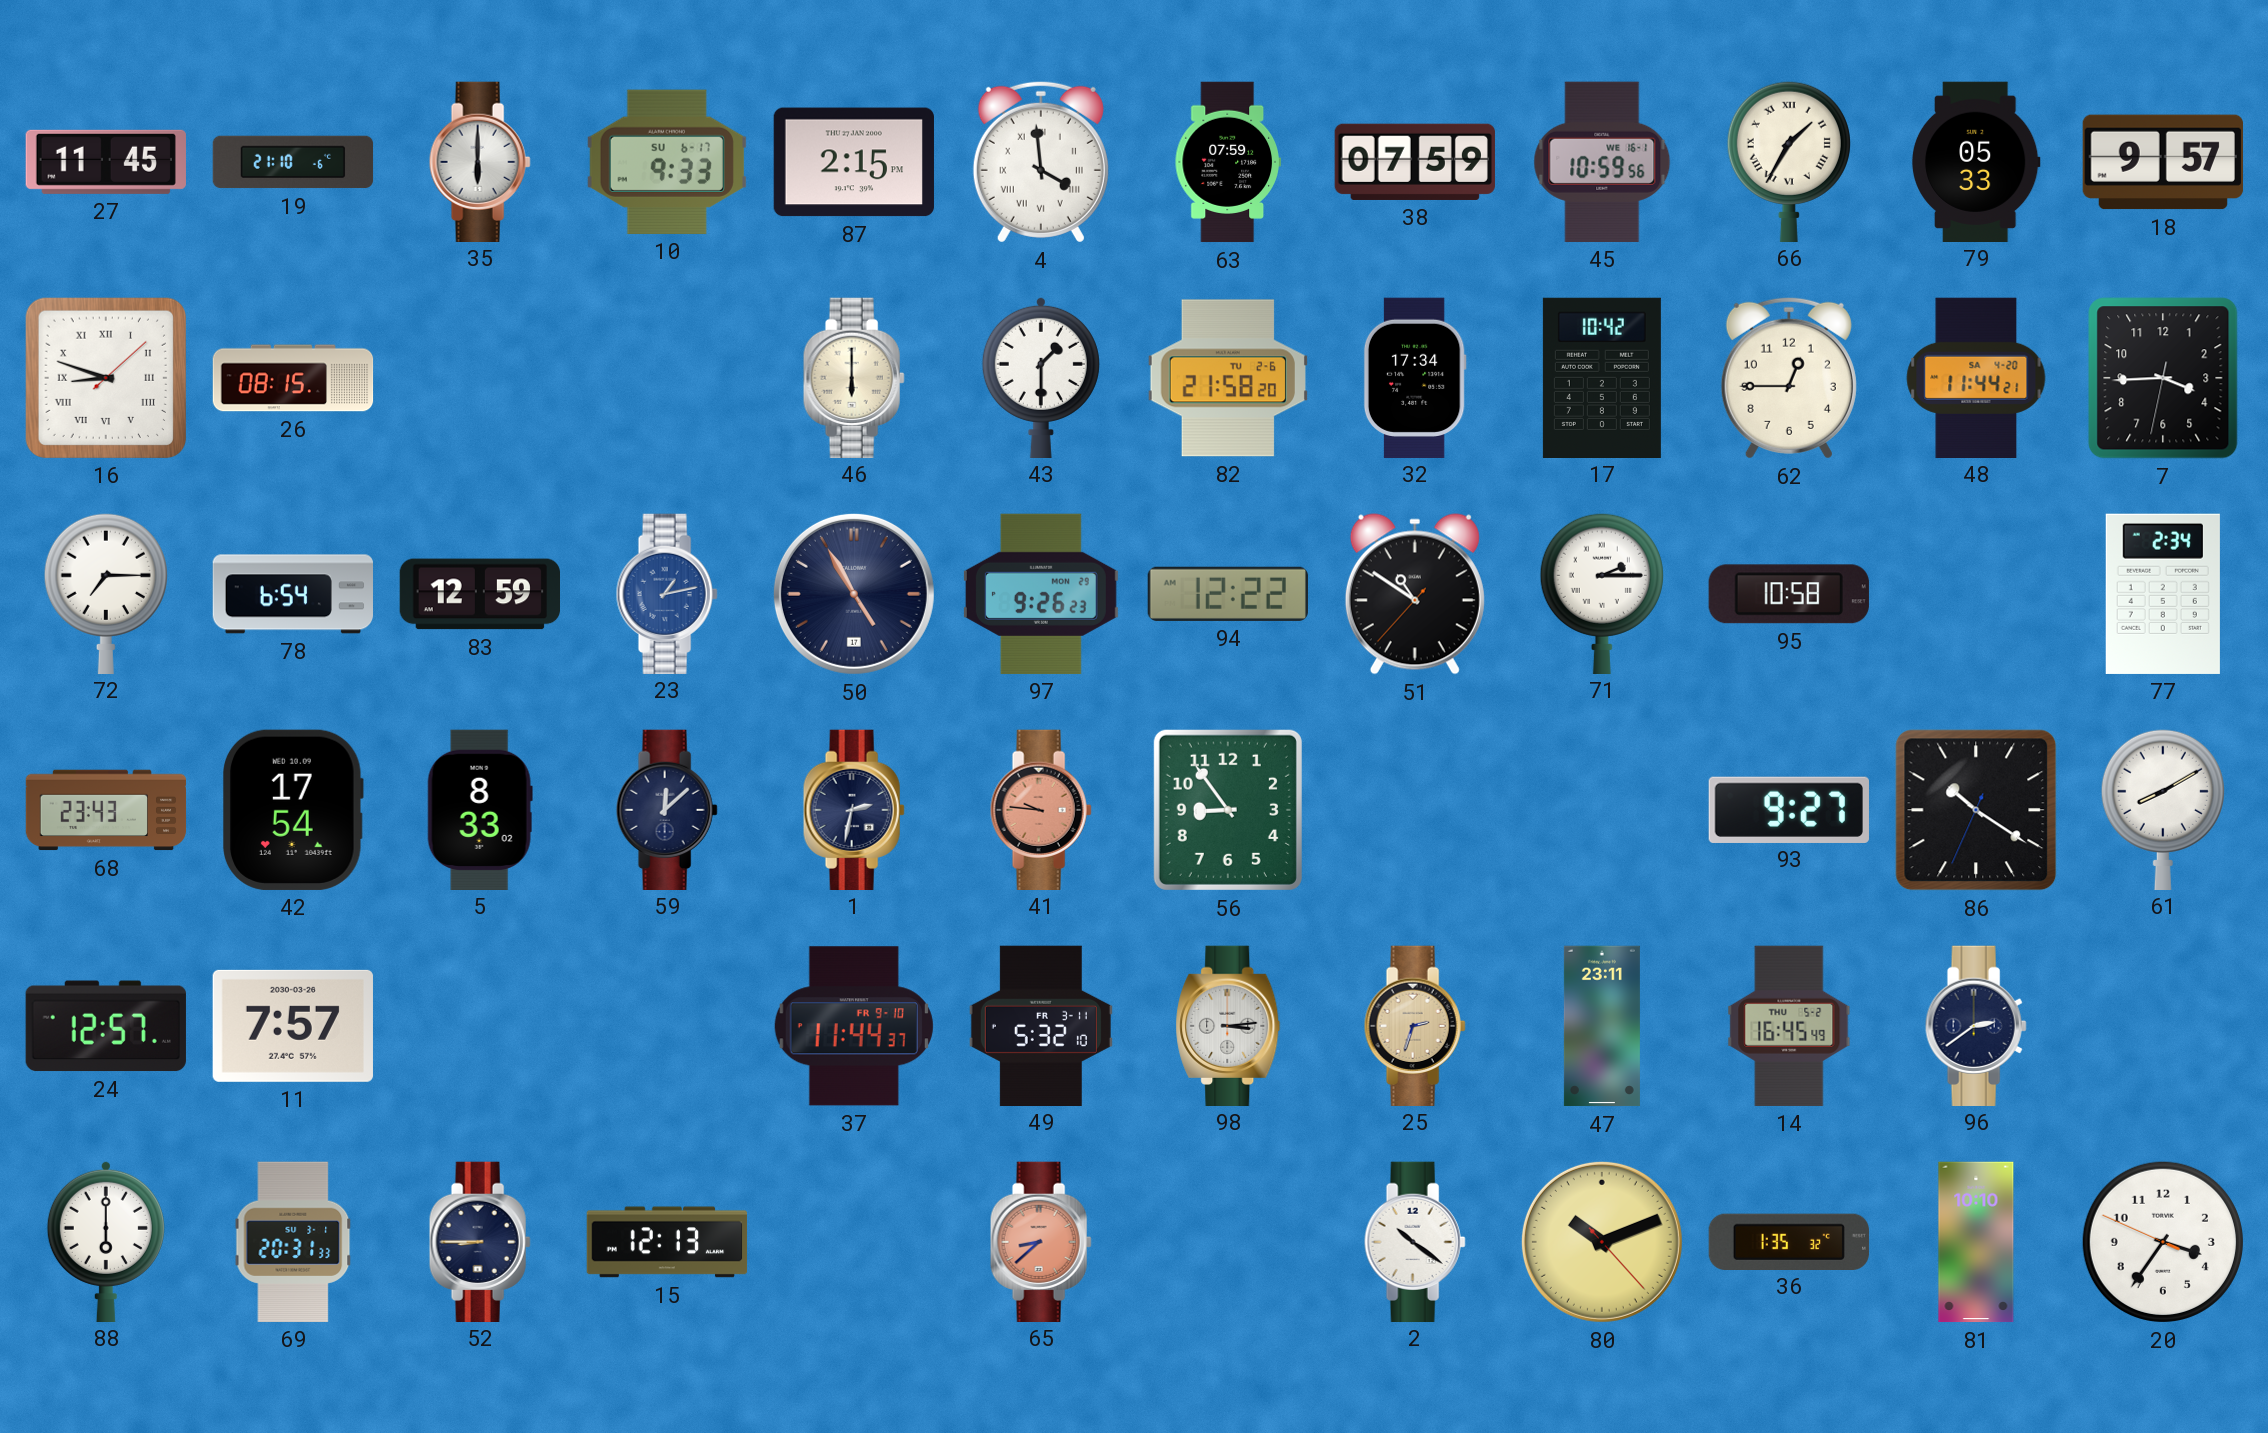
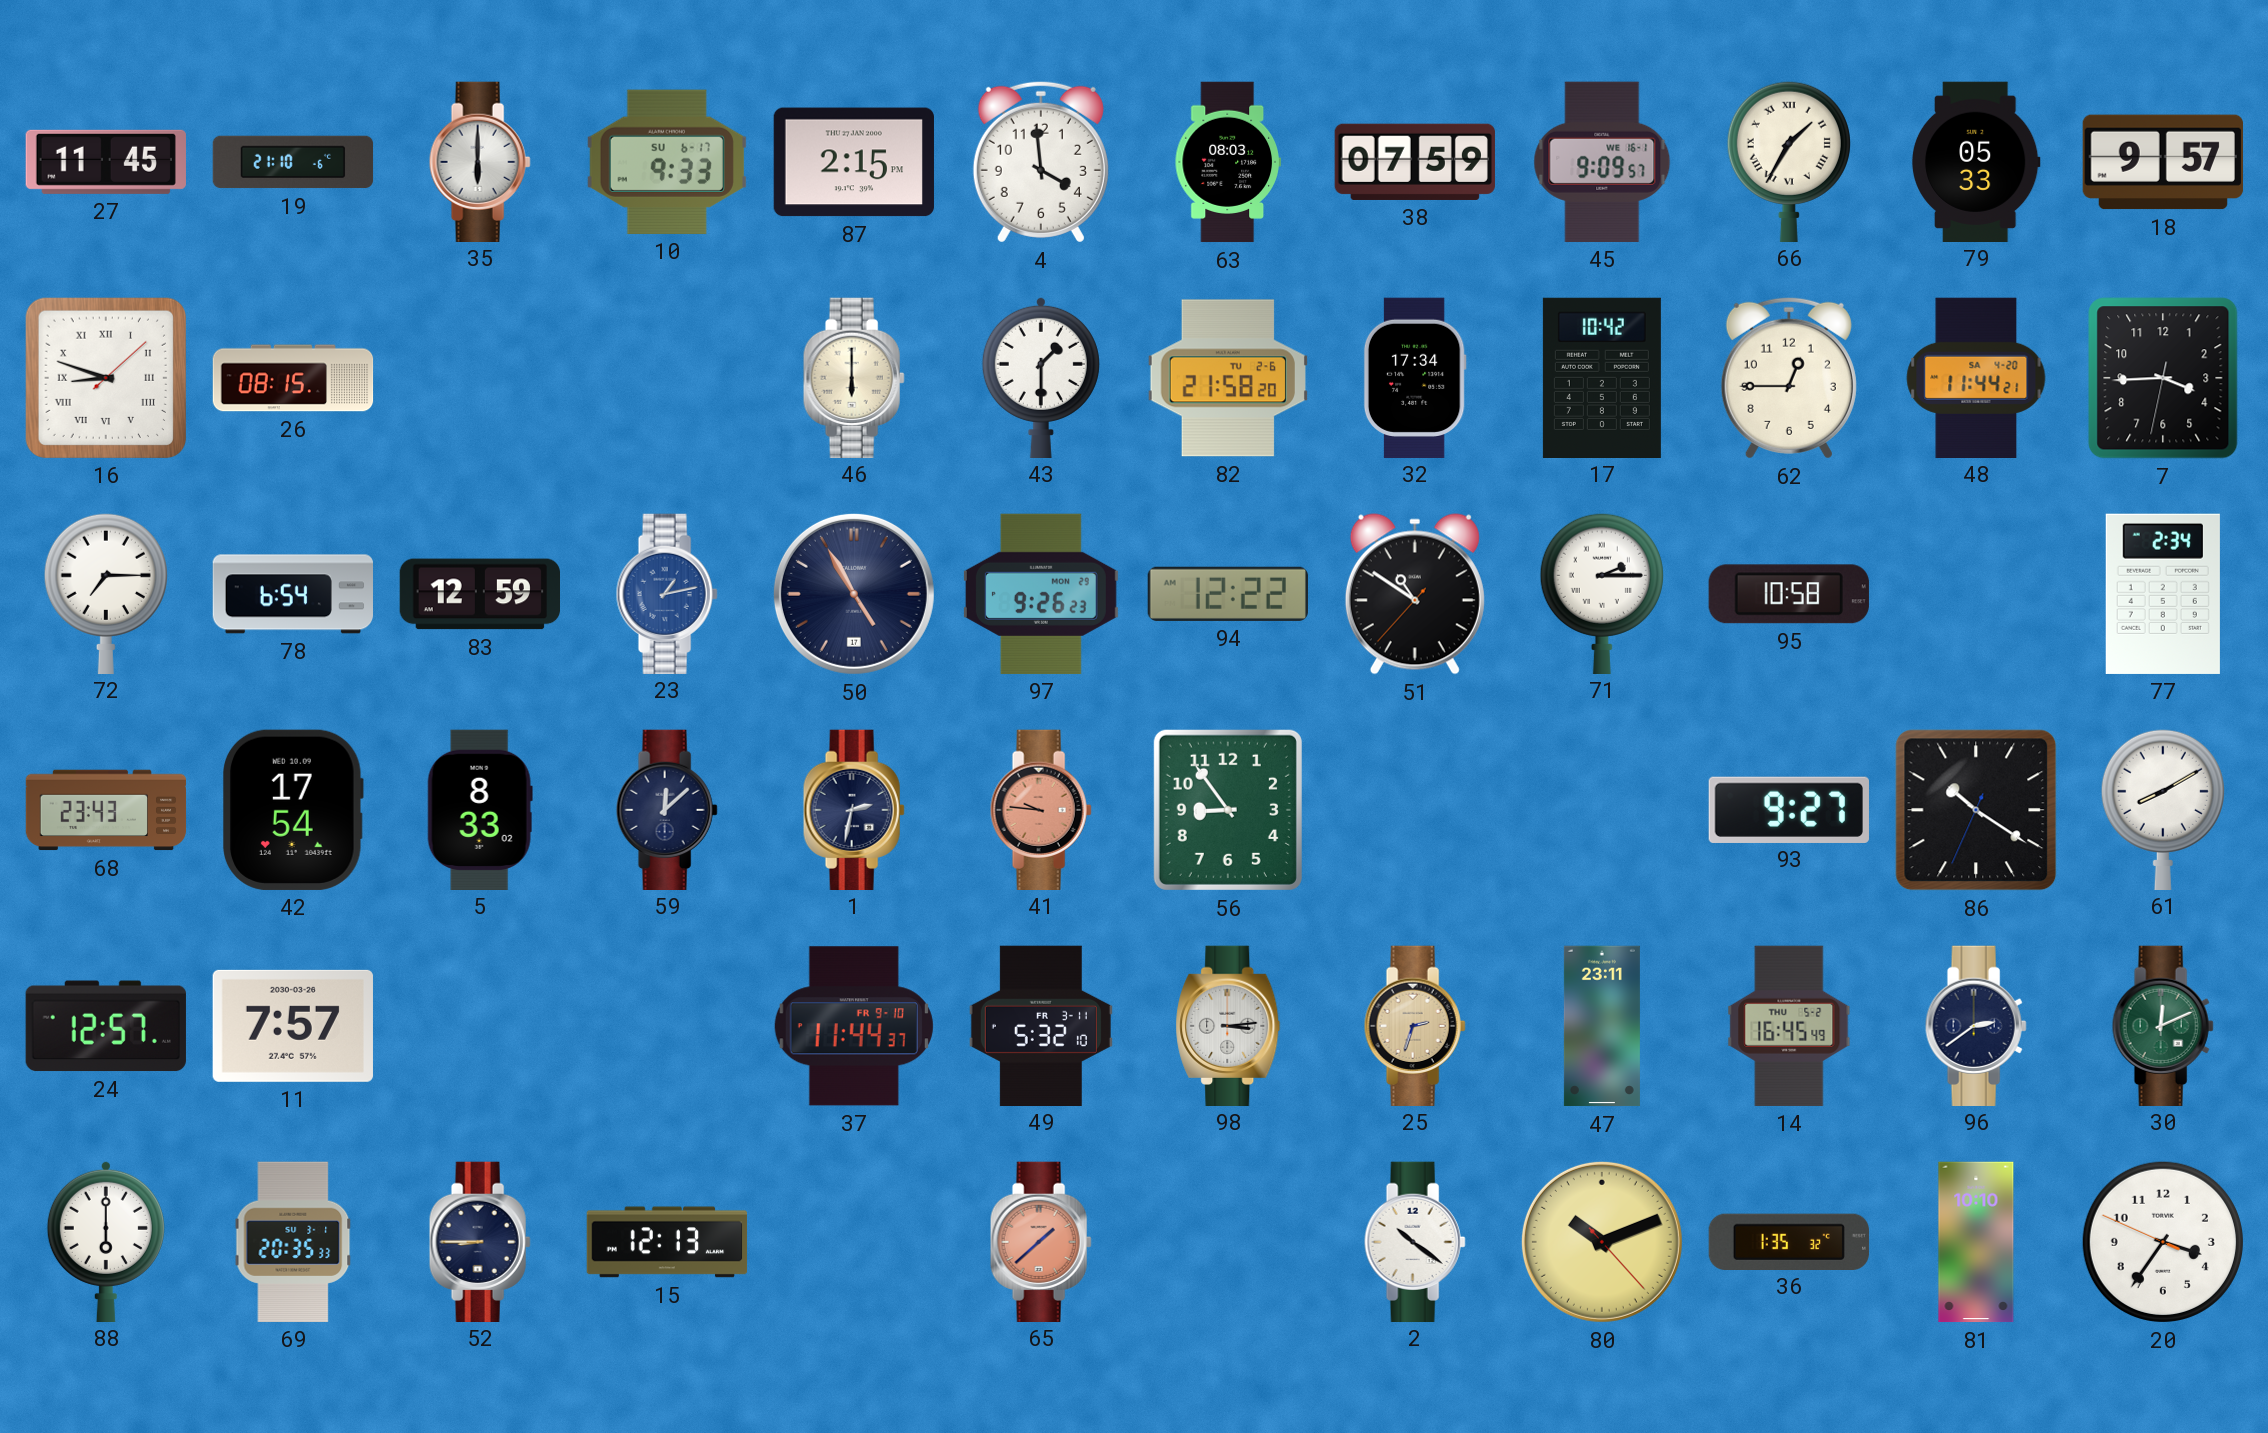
4 numerals: Roman -> Arabic
63: 07:59 -> 08:03
45: 10:59 -> 9:09
30: none -> 12:11
69: 20:31 -> 20:35
65: 8:38 -> 1:38
